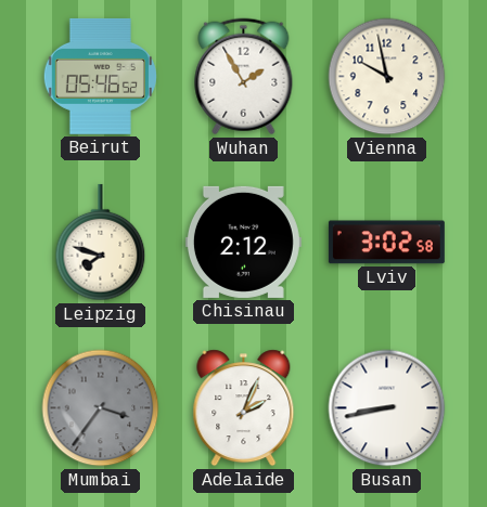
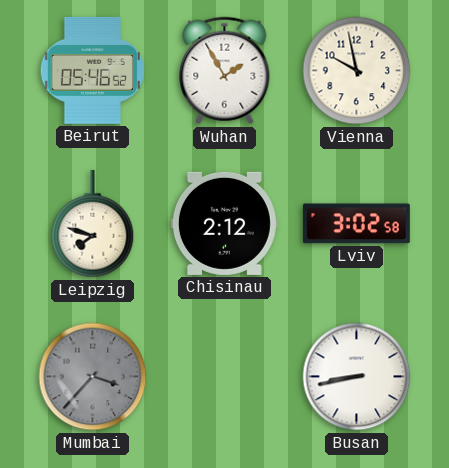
Mumbai: 3:36 -> 3:37
Adelaide: 2:04 -> none
